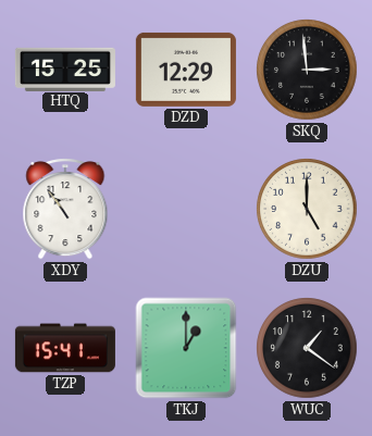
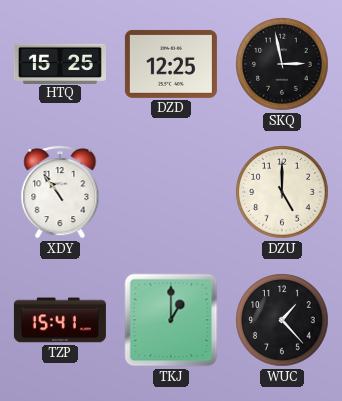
DZD: 12:29 -> 12:25
SKQ: 2:59 -> 2:58
WUC: 1:21 -> 1:23
